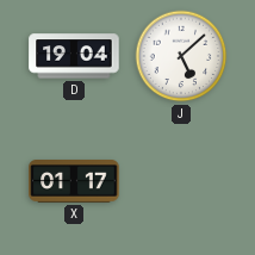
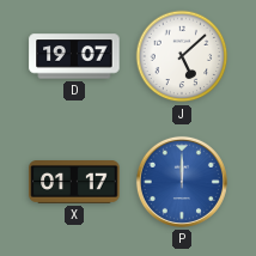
D: 19:04 -> 19:07
P: none -> 12:00
